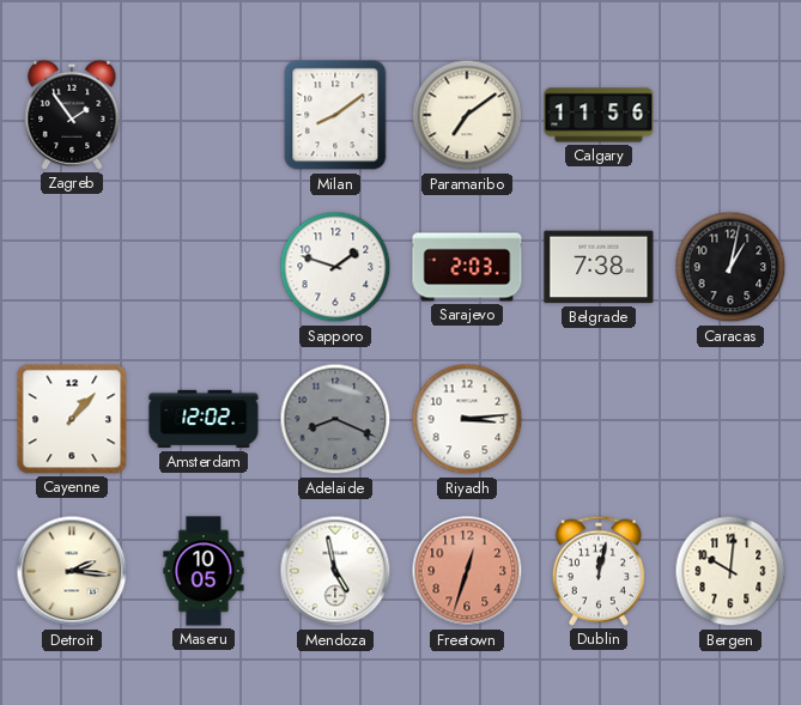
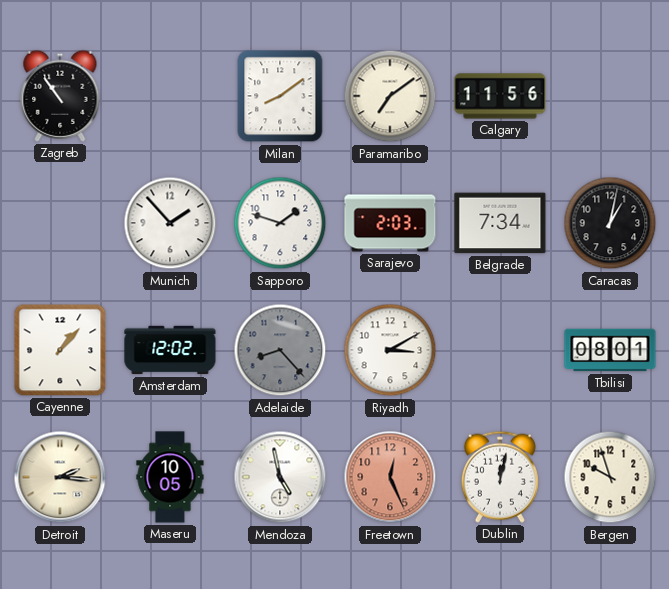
Zagreb: 1:54 -> 10:54
Munich: none -> 1:53
Belgrade: 7:38 -> 7:34
Adelaide: 8:19 -> 8:23
Riyadh: 3:14 -> 3:10
Tbilisi: none -> 08:01
Freetown: 12:33 -> 12:26
Bergen: 10:01 -> 9:57
